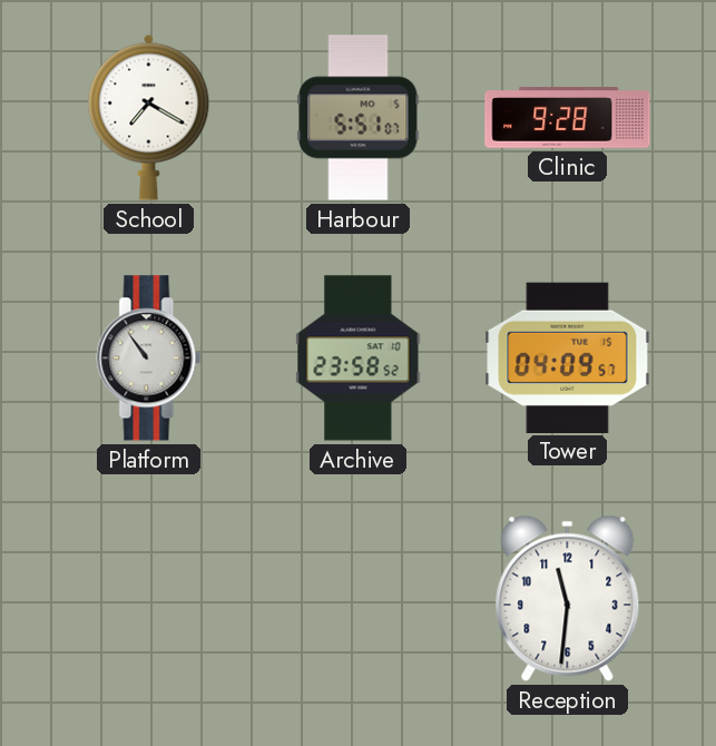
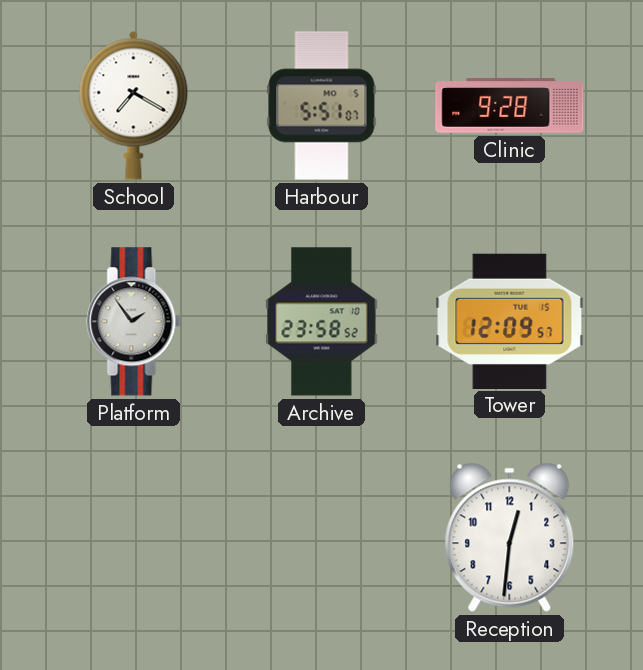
Platform: 10:54 -> 1:54
Tower: 04:09 -> 12:09
Reception: 11:31 -> 12:31
